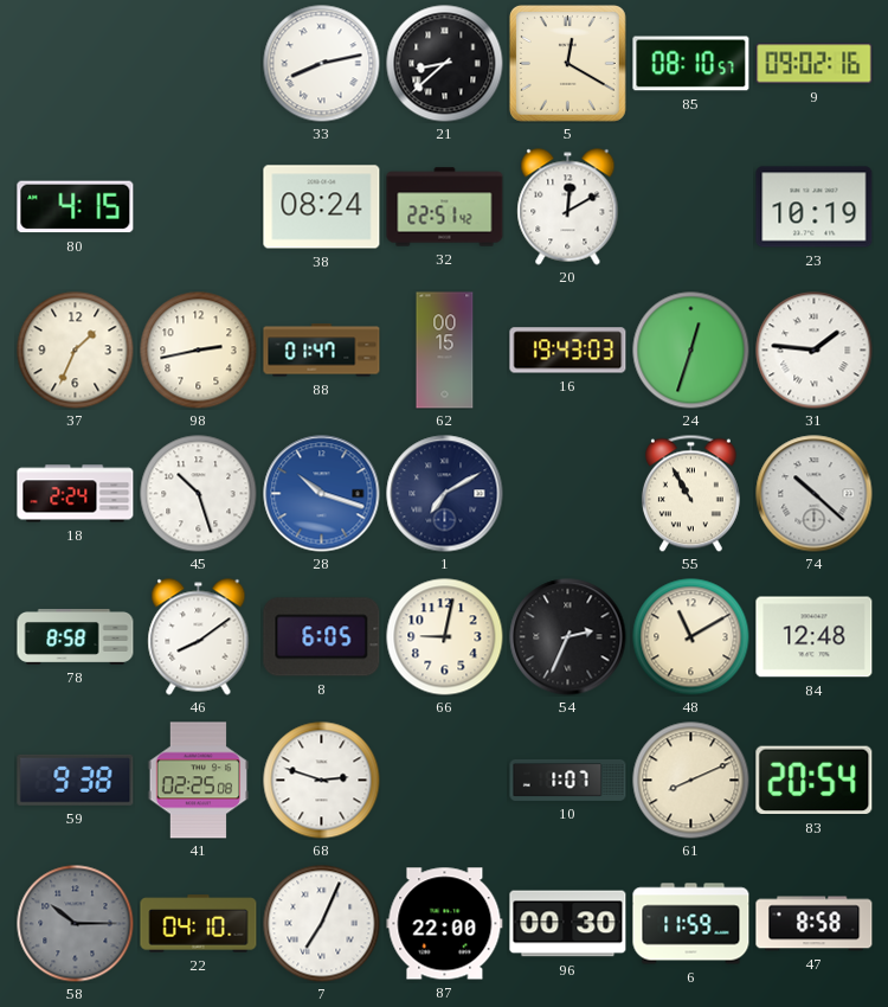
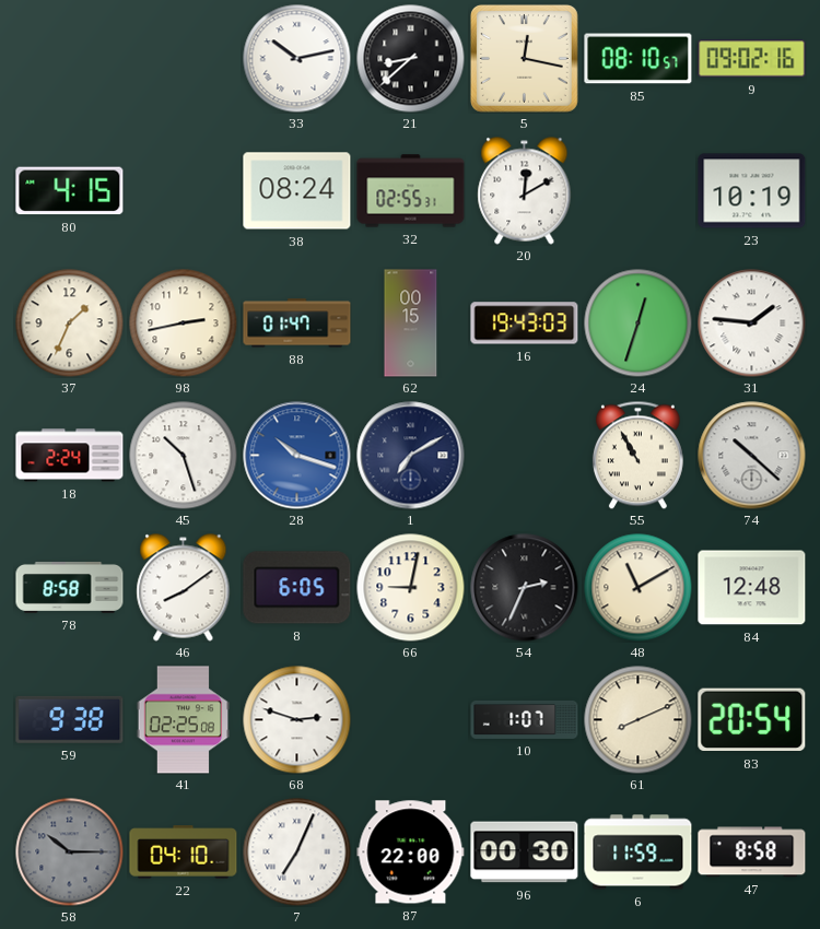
33: 8:13 -> 10:13
5: 12:20 -> 12:17
32: 22:51 -> 02:55
